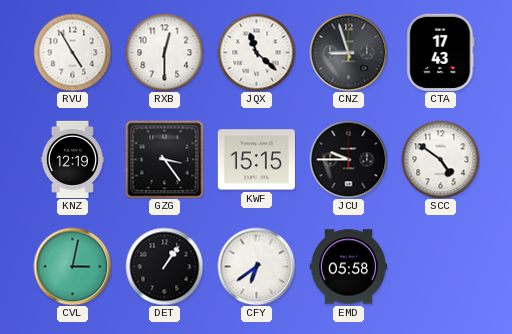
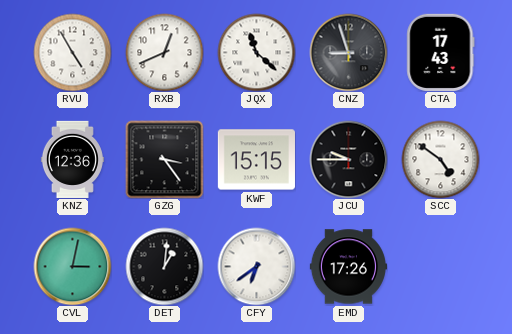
RXB: 12:30 -> 12:41
KNZ: 12:19 -> 12:36
DET: 1:06 -> 1:01
EMD: 05:58 -> 17:26
